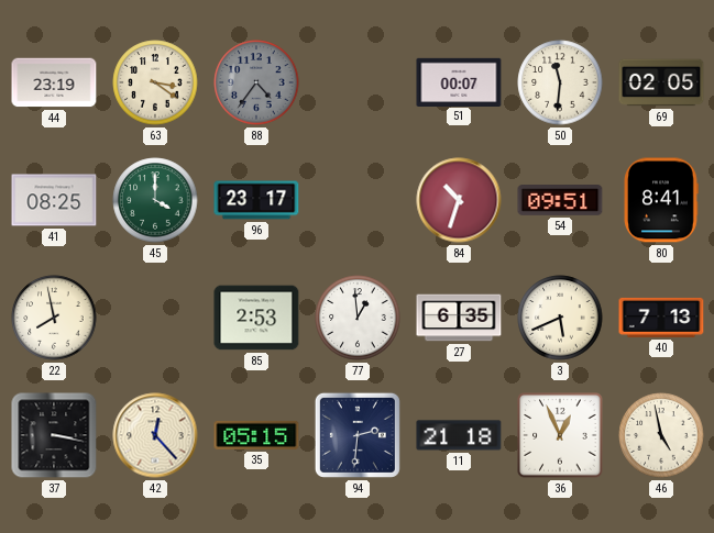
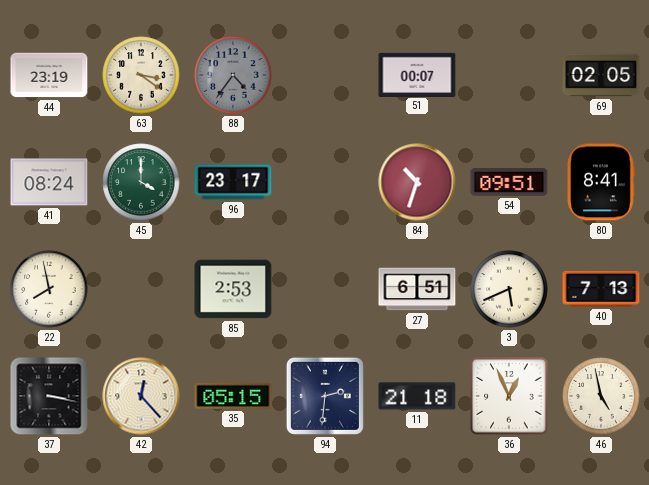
50: 11:31 -> none
41: 08:25 -> 08:24
77: 12:59 -> none
27: 6:35 -> 6:51
